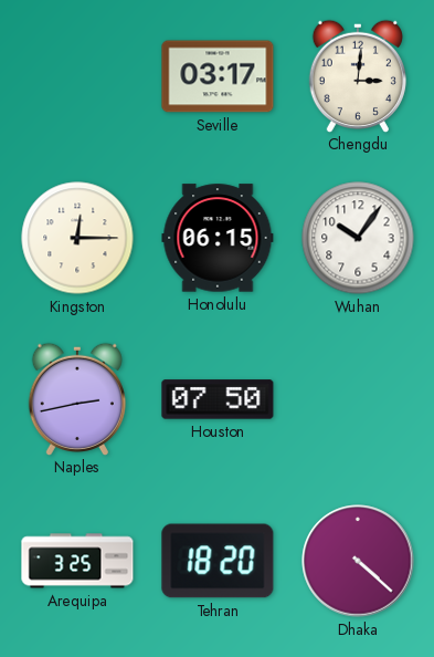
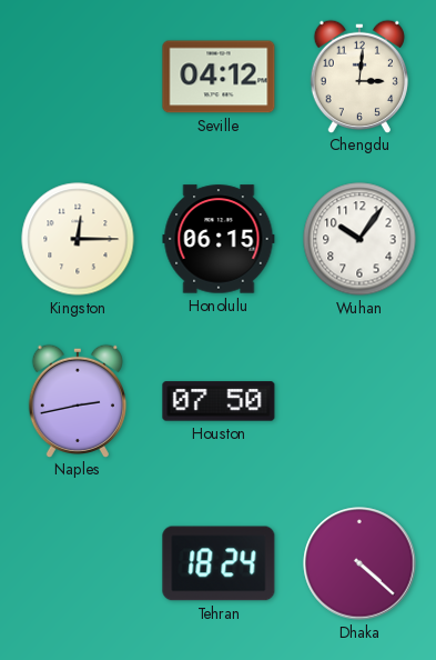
Seville: 03:17 -> 04:12
Arequipa: 3:25 -> none
Tehran: 18:20 -> 18:24
